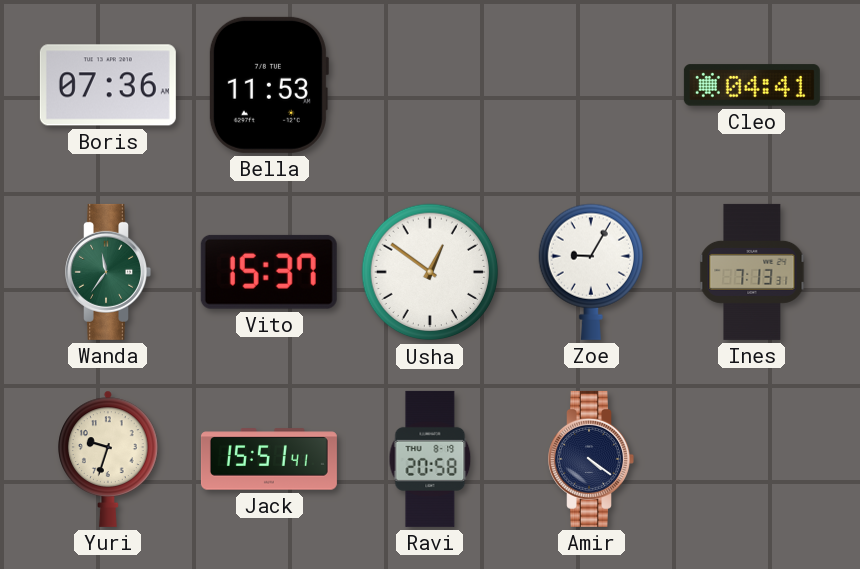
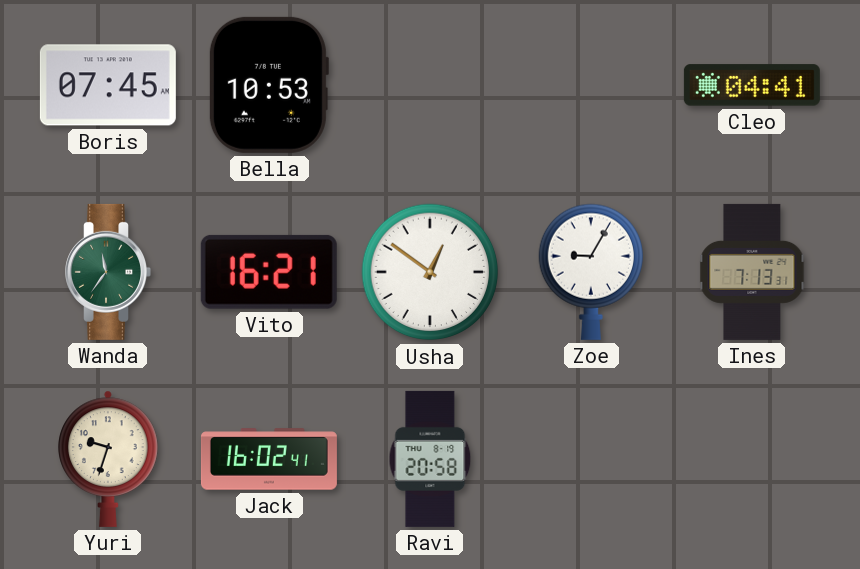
Boris: 07:36 -> 07:45
Bella: 11:53 -> 10:53
Vito: 15:37 -> 16:21
Jack: 15:51 -> 16:02
Amir: 4:21 -> none
